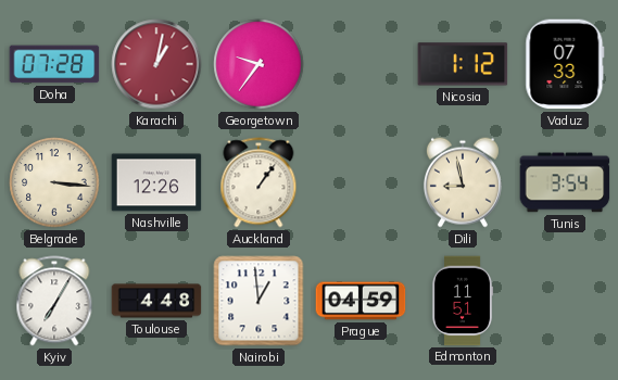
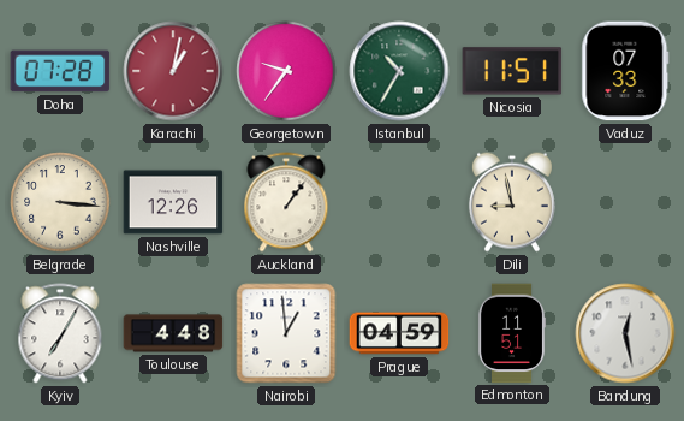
Istanbul: none -> 10:35
Nicosia: 1:12 -> 11:51
Tunis: 3:54 -> none
Bandung: none -> 12:28
